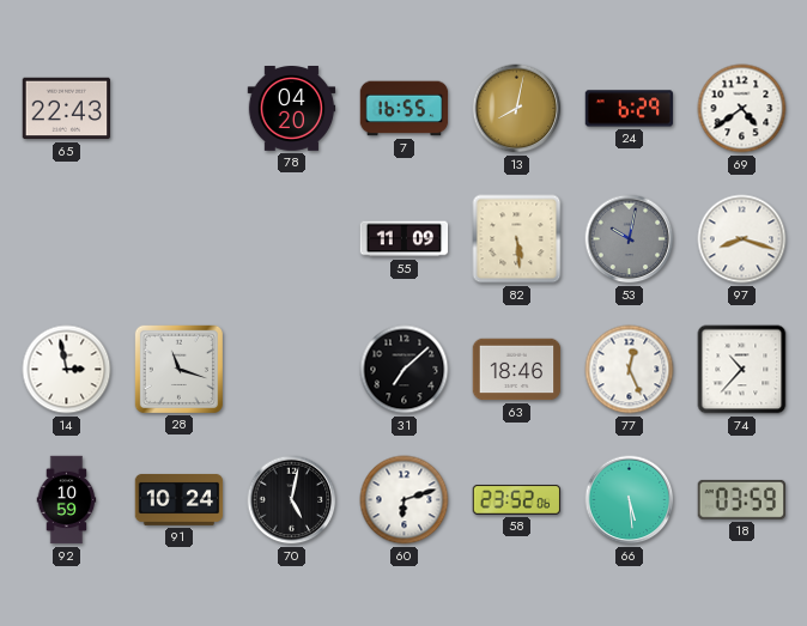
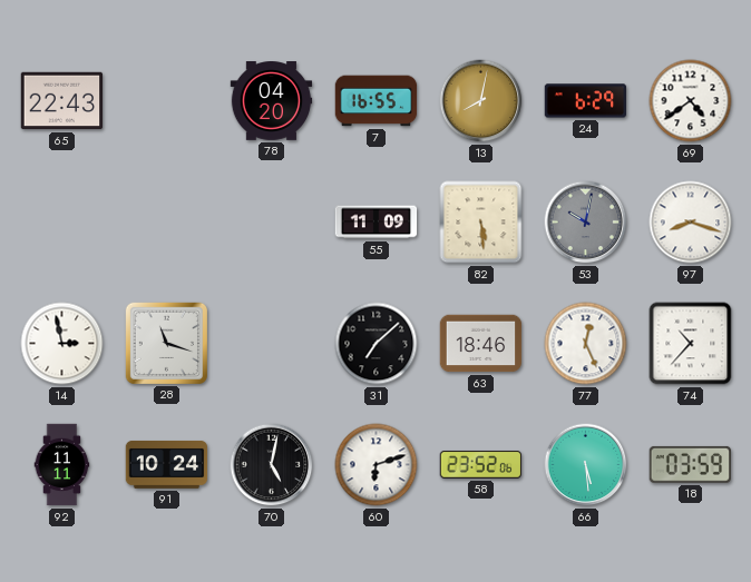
92: 10:59 -> 11:11
